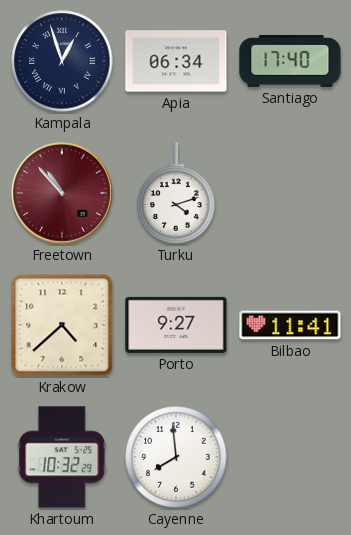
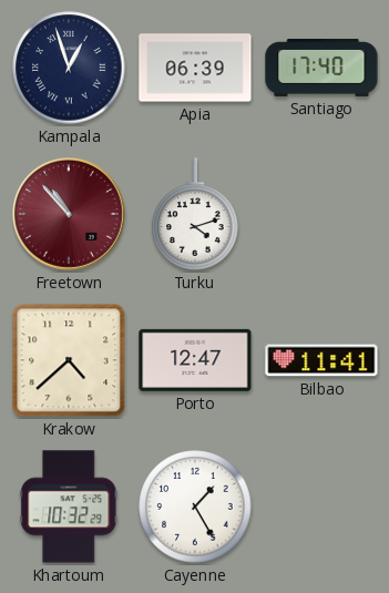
Apia: 06:34 -> 06:39
Porto: 9:27 -> 12:47
Cayenne: 7:59 -> 1:25
